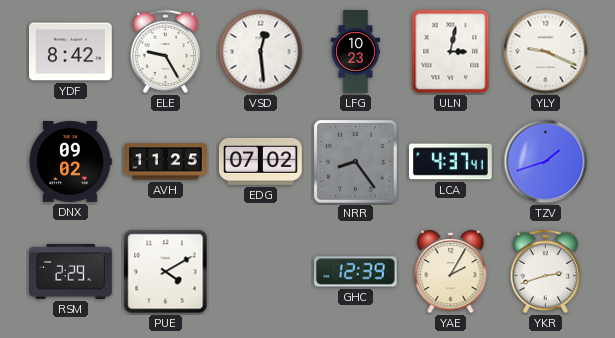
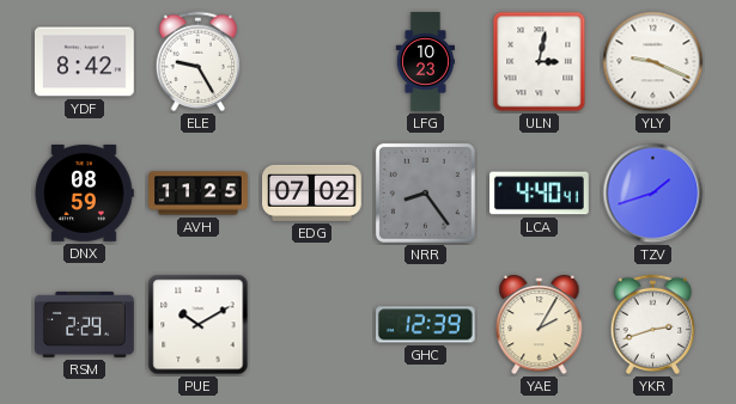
VSD: 12:29 -> none
DNX: 09:02 -> 08:59
LCA: 4:37 -> 4:40
PUE: 4:10 -> 10:10
